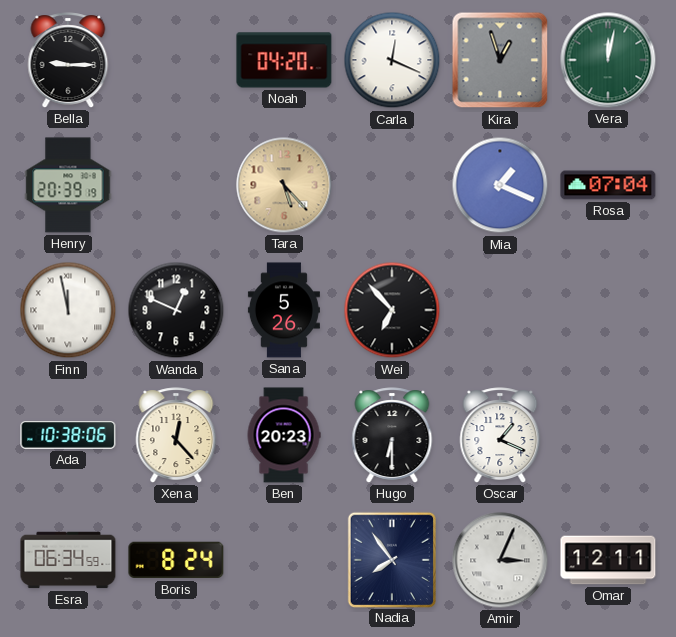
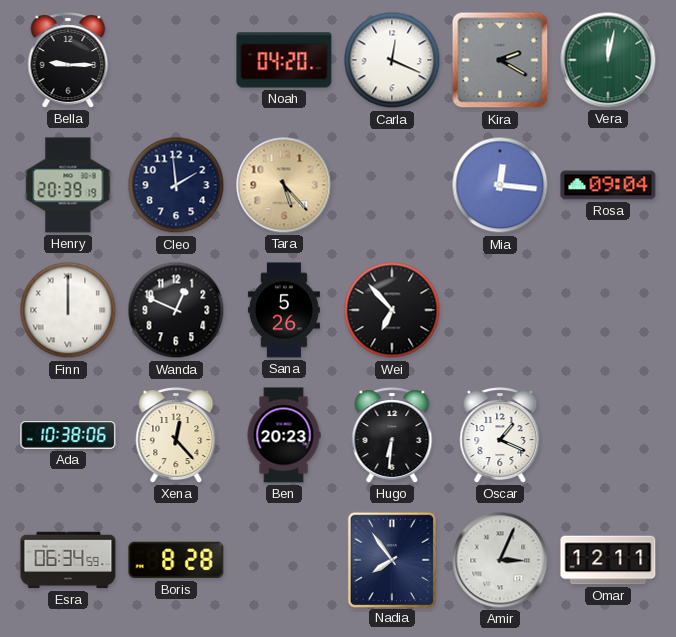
Kira: 12:57 -> 2:20
Cleo: none -> 1:59
Mia: 1:19 -> 12:16
Rosa: 07:04 -> 09:04
Finn: 11:58 -> 12:00
Hugo: 6:30 -> 6:31
Boris: 8:24 -> 8:28
